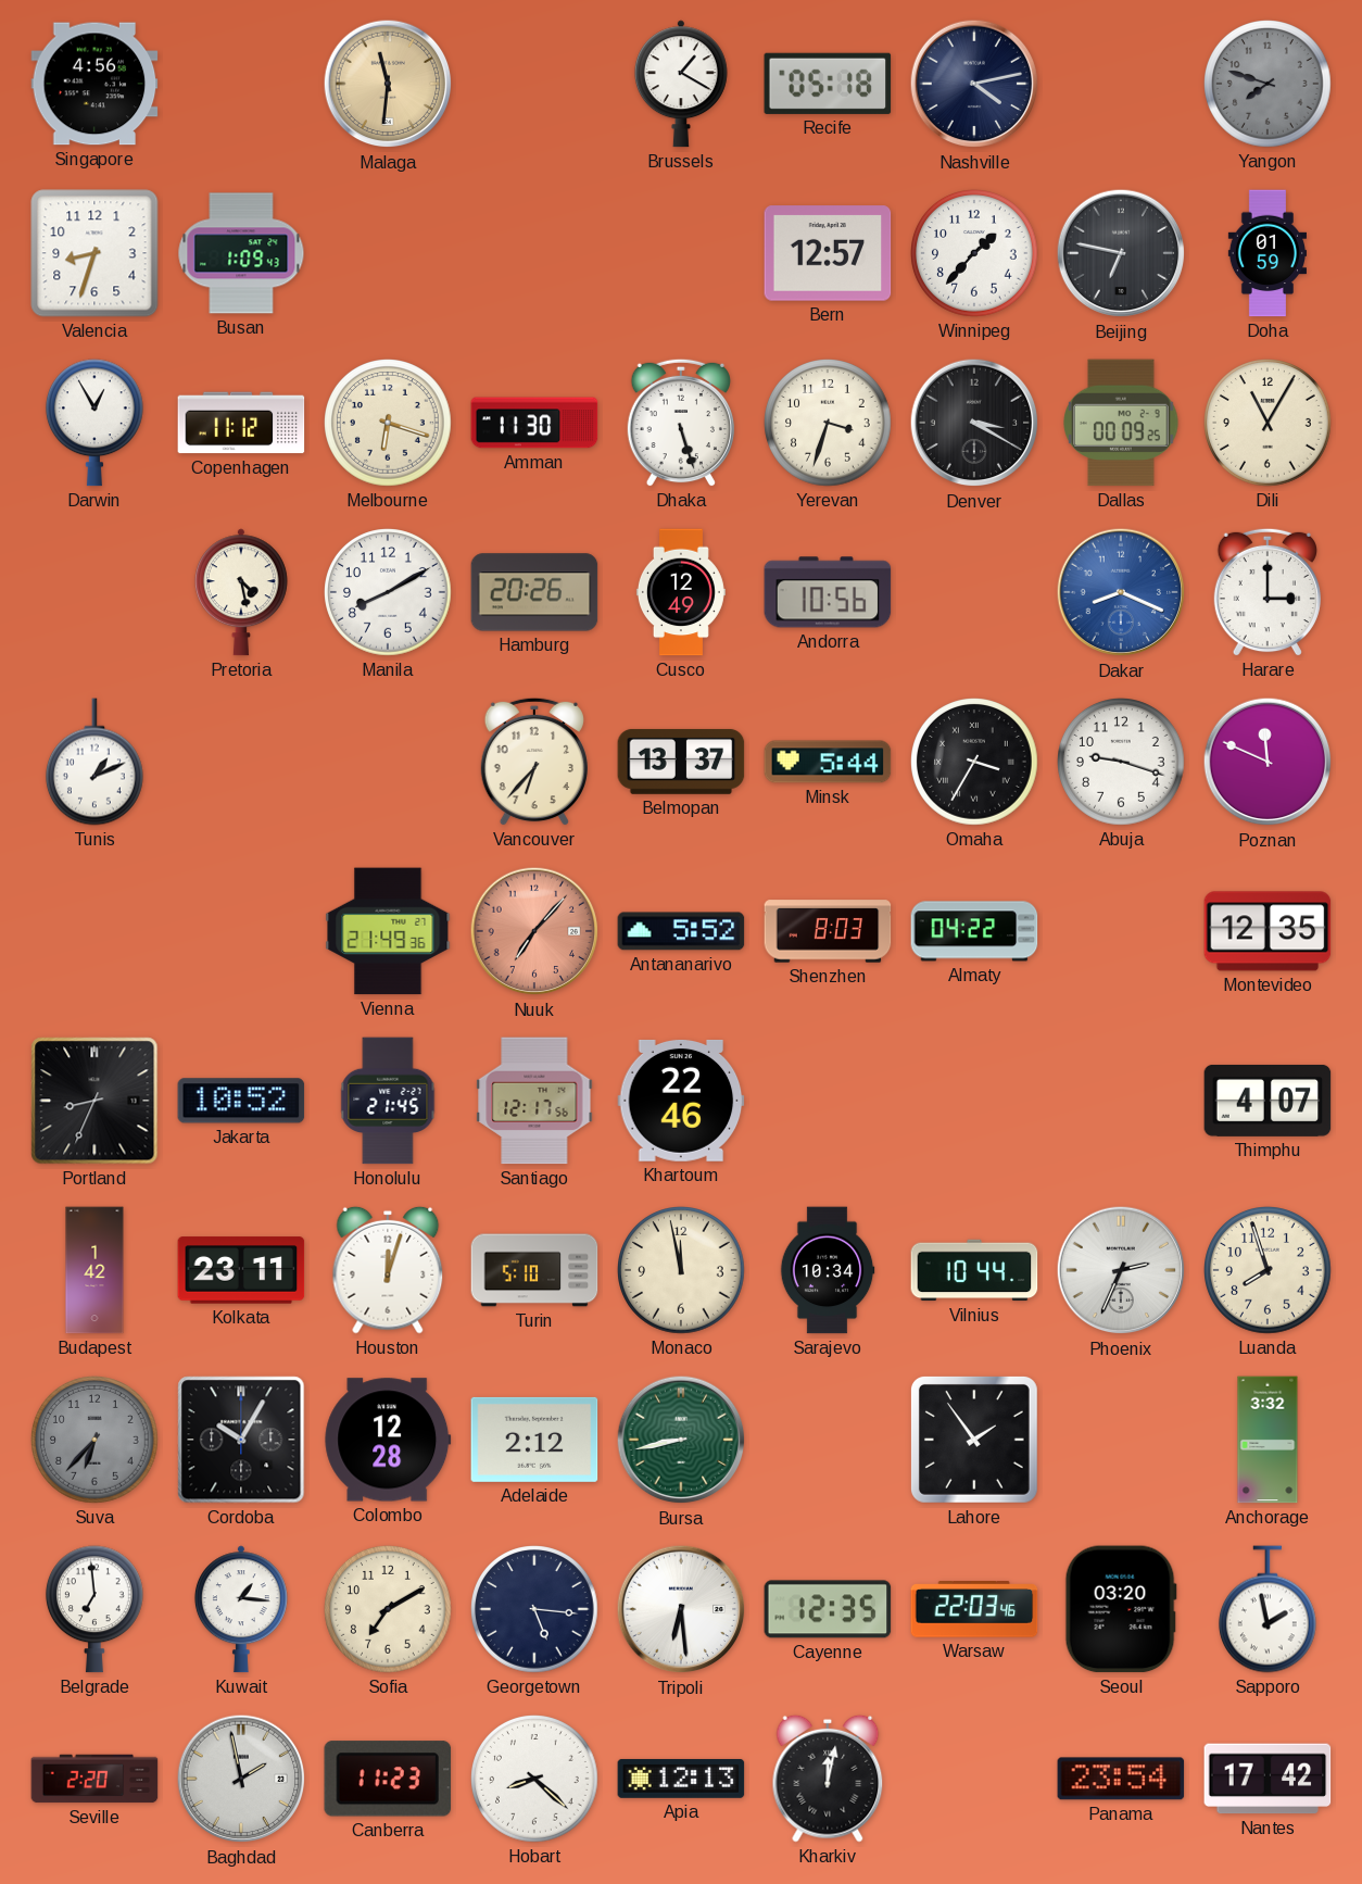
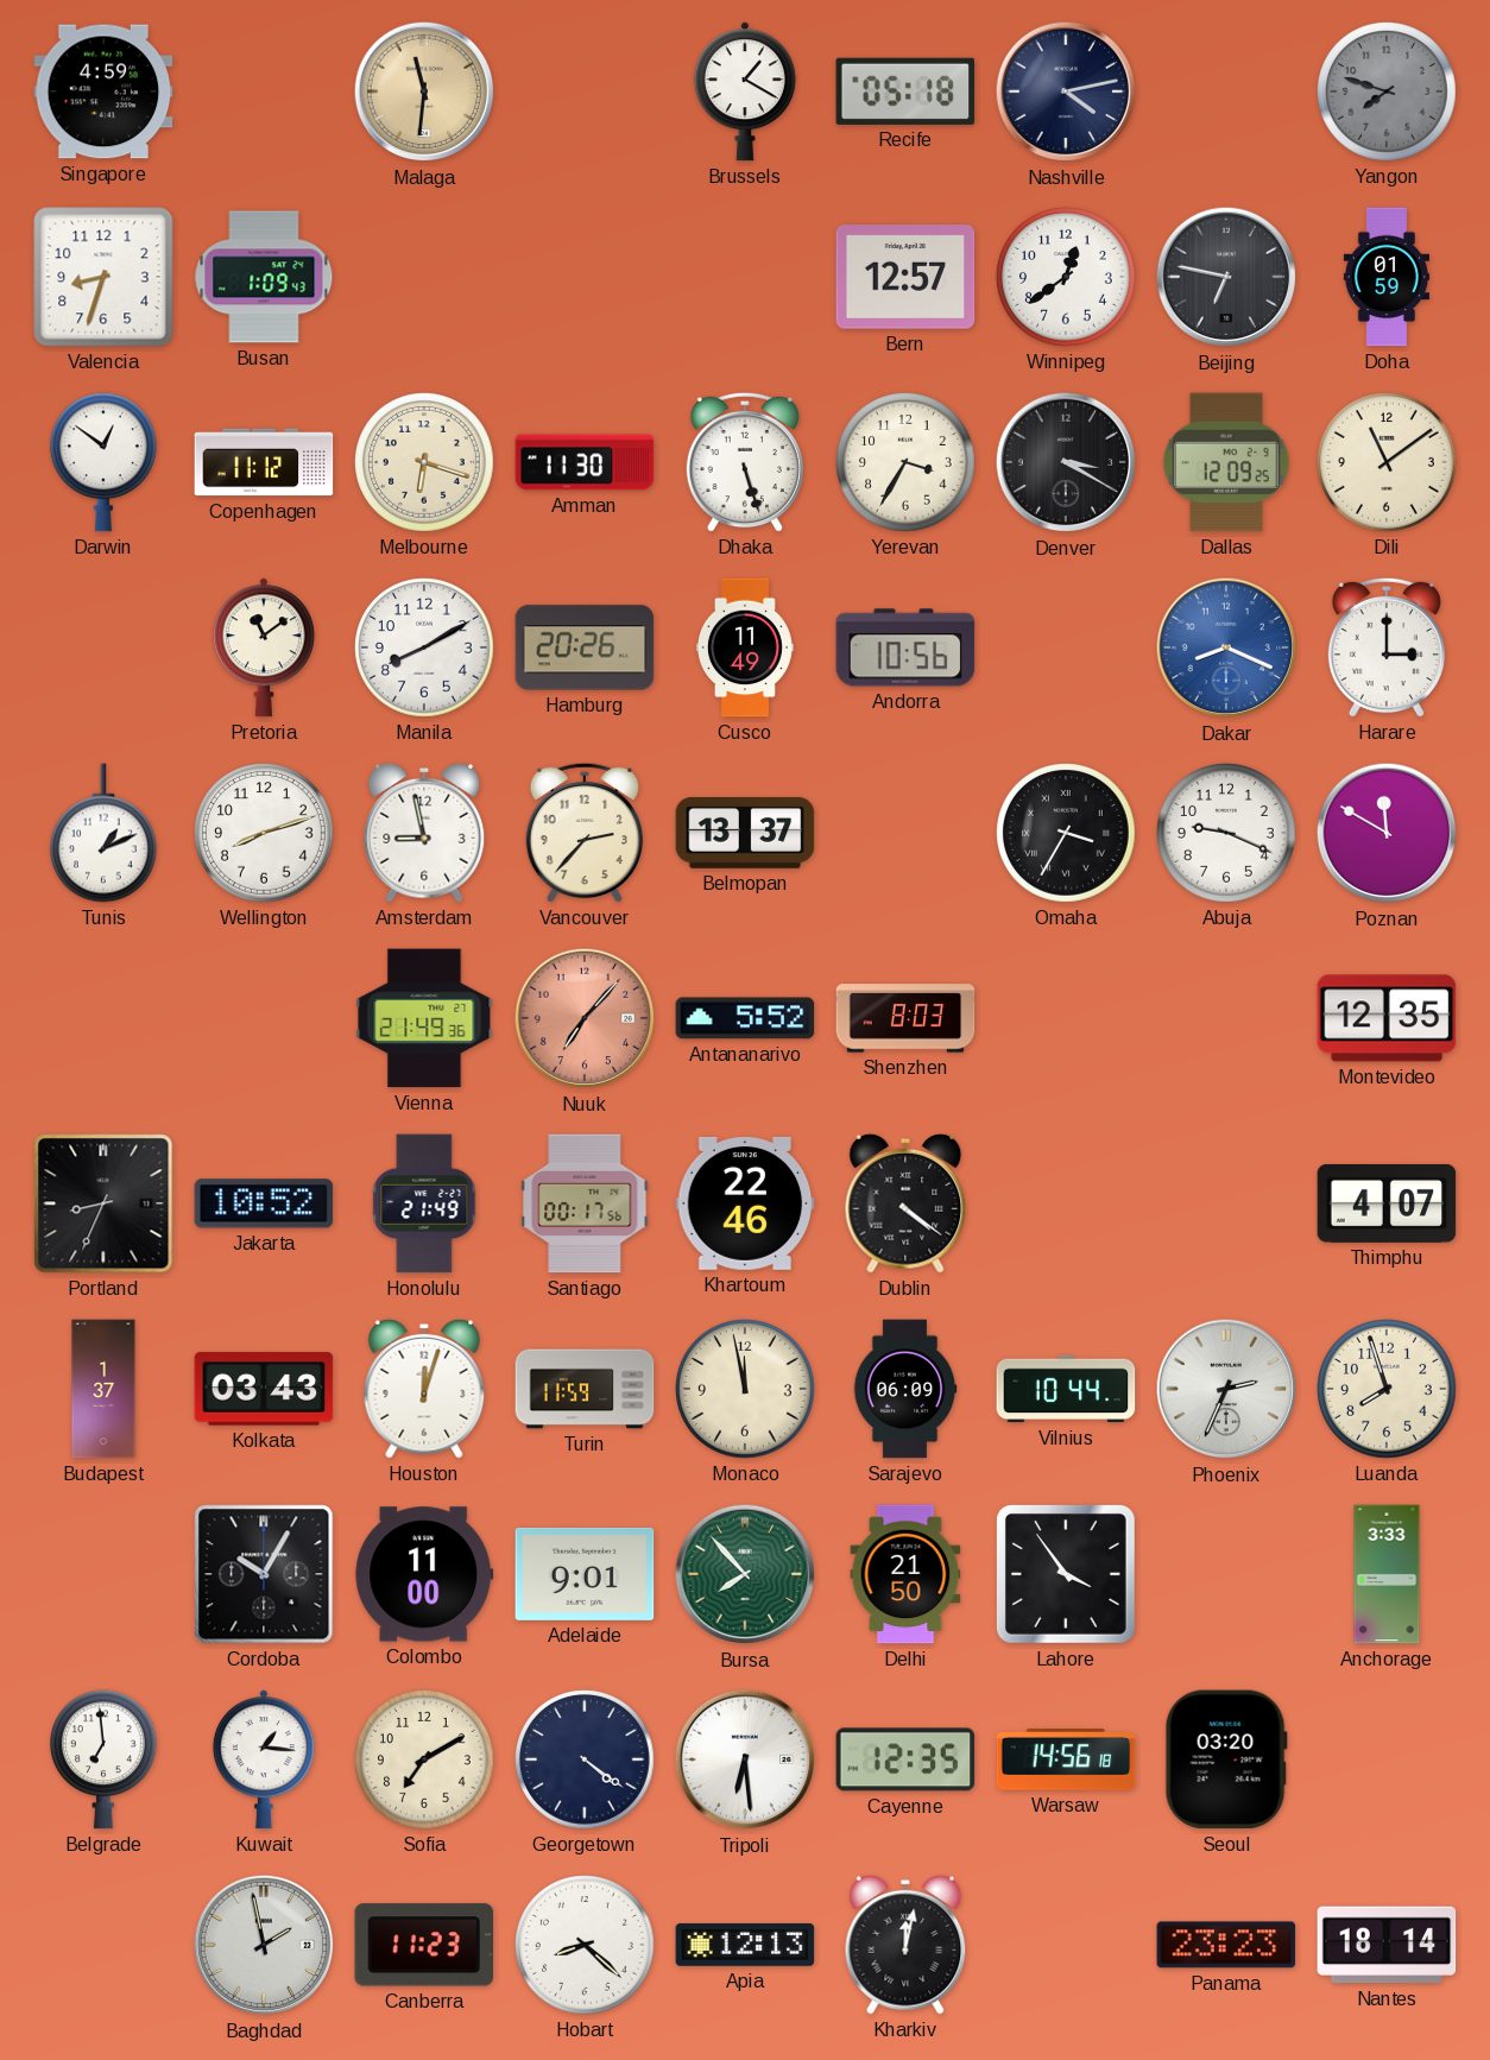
Singapore: 4:56 -> 4:59
Winnipeg: 1:37 -> 12:39
Darwin: 12:55 -> 12:51
Yerevan: 3:33 -> 3:35
Dallas: 00:09 -> 12:09
Dili: 11:05 -> 11:09
Pretoria: 4:28 -> 11:09
Cusco: 12:49 -> 11:49
Wellington: none -> 8:12
Amsterdam: none -> 8:58
Vancouver: 6:37 -> 2:37
Minsk: 5:44 -> none
Abuja: 9:18 -> 9:19
Poznan: 11:49 -> 11:50
Almaty: 04:22 -> none
Honolulu: 21:45 -> 21:49
Santiago: 12:17 -> 00:17
Dublin: none -> 4:21
Budapest: 1:42 -> 1:37
Kolkata: 23:11 -> 03:43
Turin: 5:10 -> 11:59
Sarajevo: 10:34 -> 06:09
Suva: 6:37 -> none
Colombo: 12:28 -> 11:00
Adelaide: 2:12 -> 9:01
Bursa: 8:43 -> 7:53
Delhi: none -> 21:50
Lahore: 1:54 -> 3:54
Anchorage: 3:32 -> 3:33
Georgetown: 5:16 -> 4:21
Warsaw: 22:03 -> 14:56
Sapporo: 1:58 -> none
Seville: 2:20 -> none
Panama: 23:54 -> 23:23
Nantes: 17:42 -> 18:14
